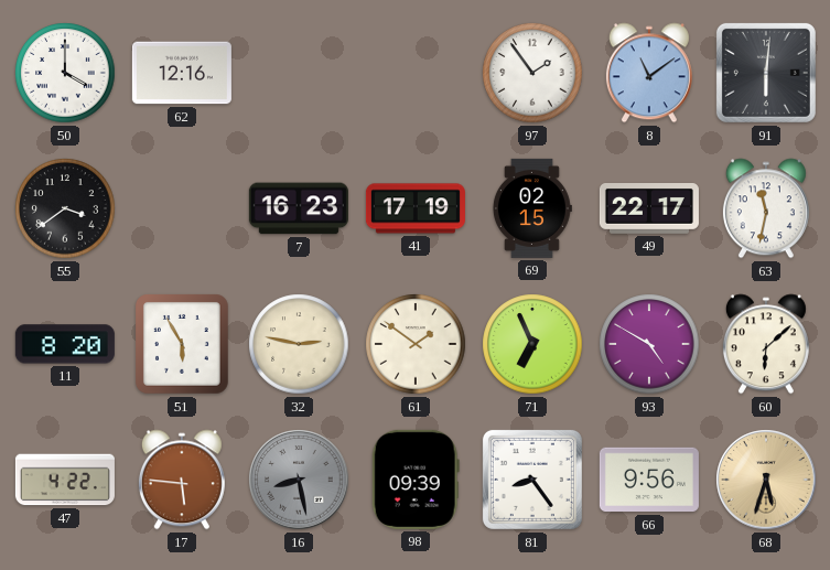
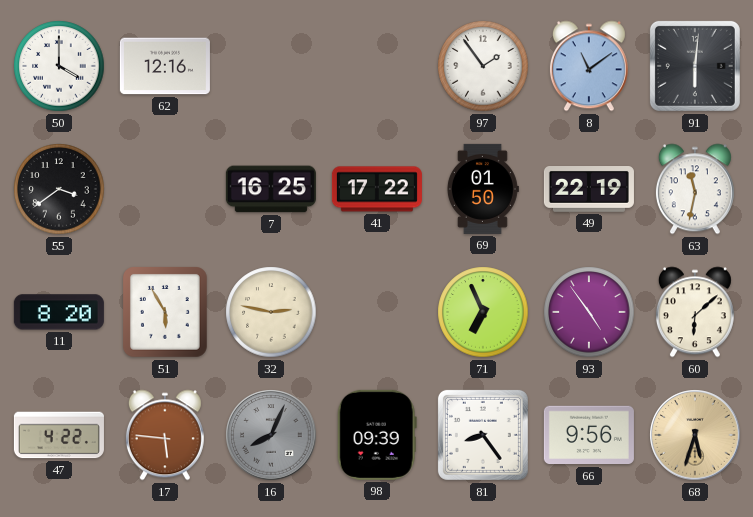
7: 16:23 -> 16:25
41: 17:19 -> 17:22
69: 02:15 -> 01:50
49: 22:17 -> 22:19
61: 1:51 -> none
93: 4:50 -> 4:54
16: 8:28 -> 8:04
